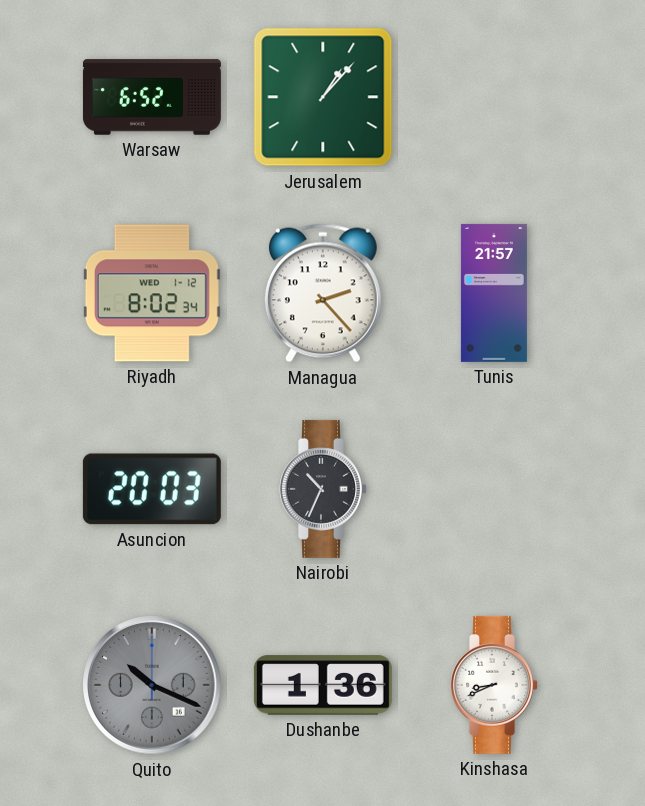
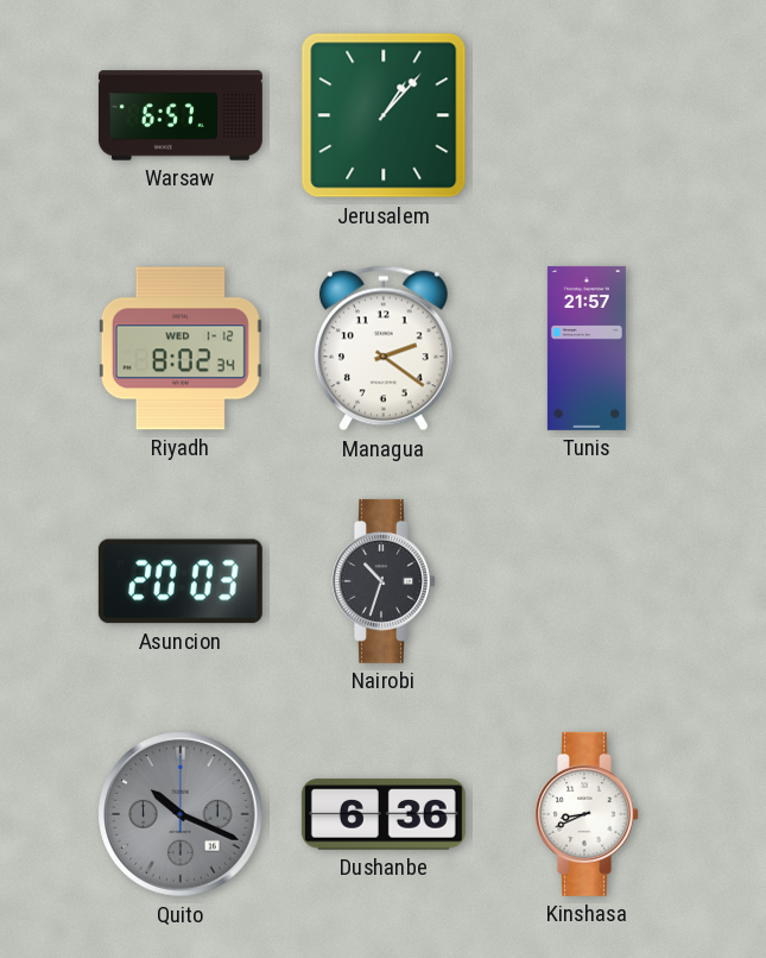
Warsaw: 6:52 -> 6:57
Managua: 2:23 -> 2:21
Nairobi: 10:34 -> 10:33
Dushanbe: 1:36 -> 6:36
